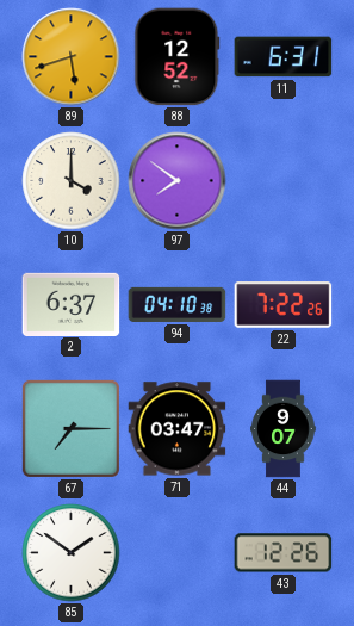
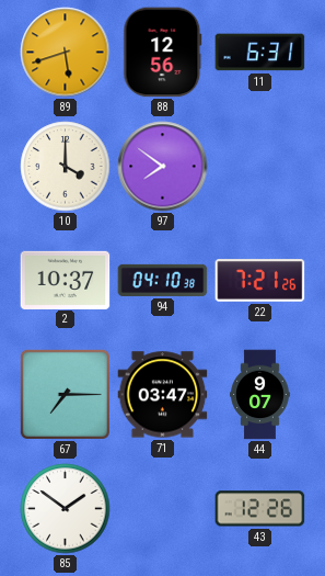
88: 12:52 -> 12:56
2: 6:37 -> 10:37
22: 7:22 -> 7:21
